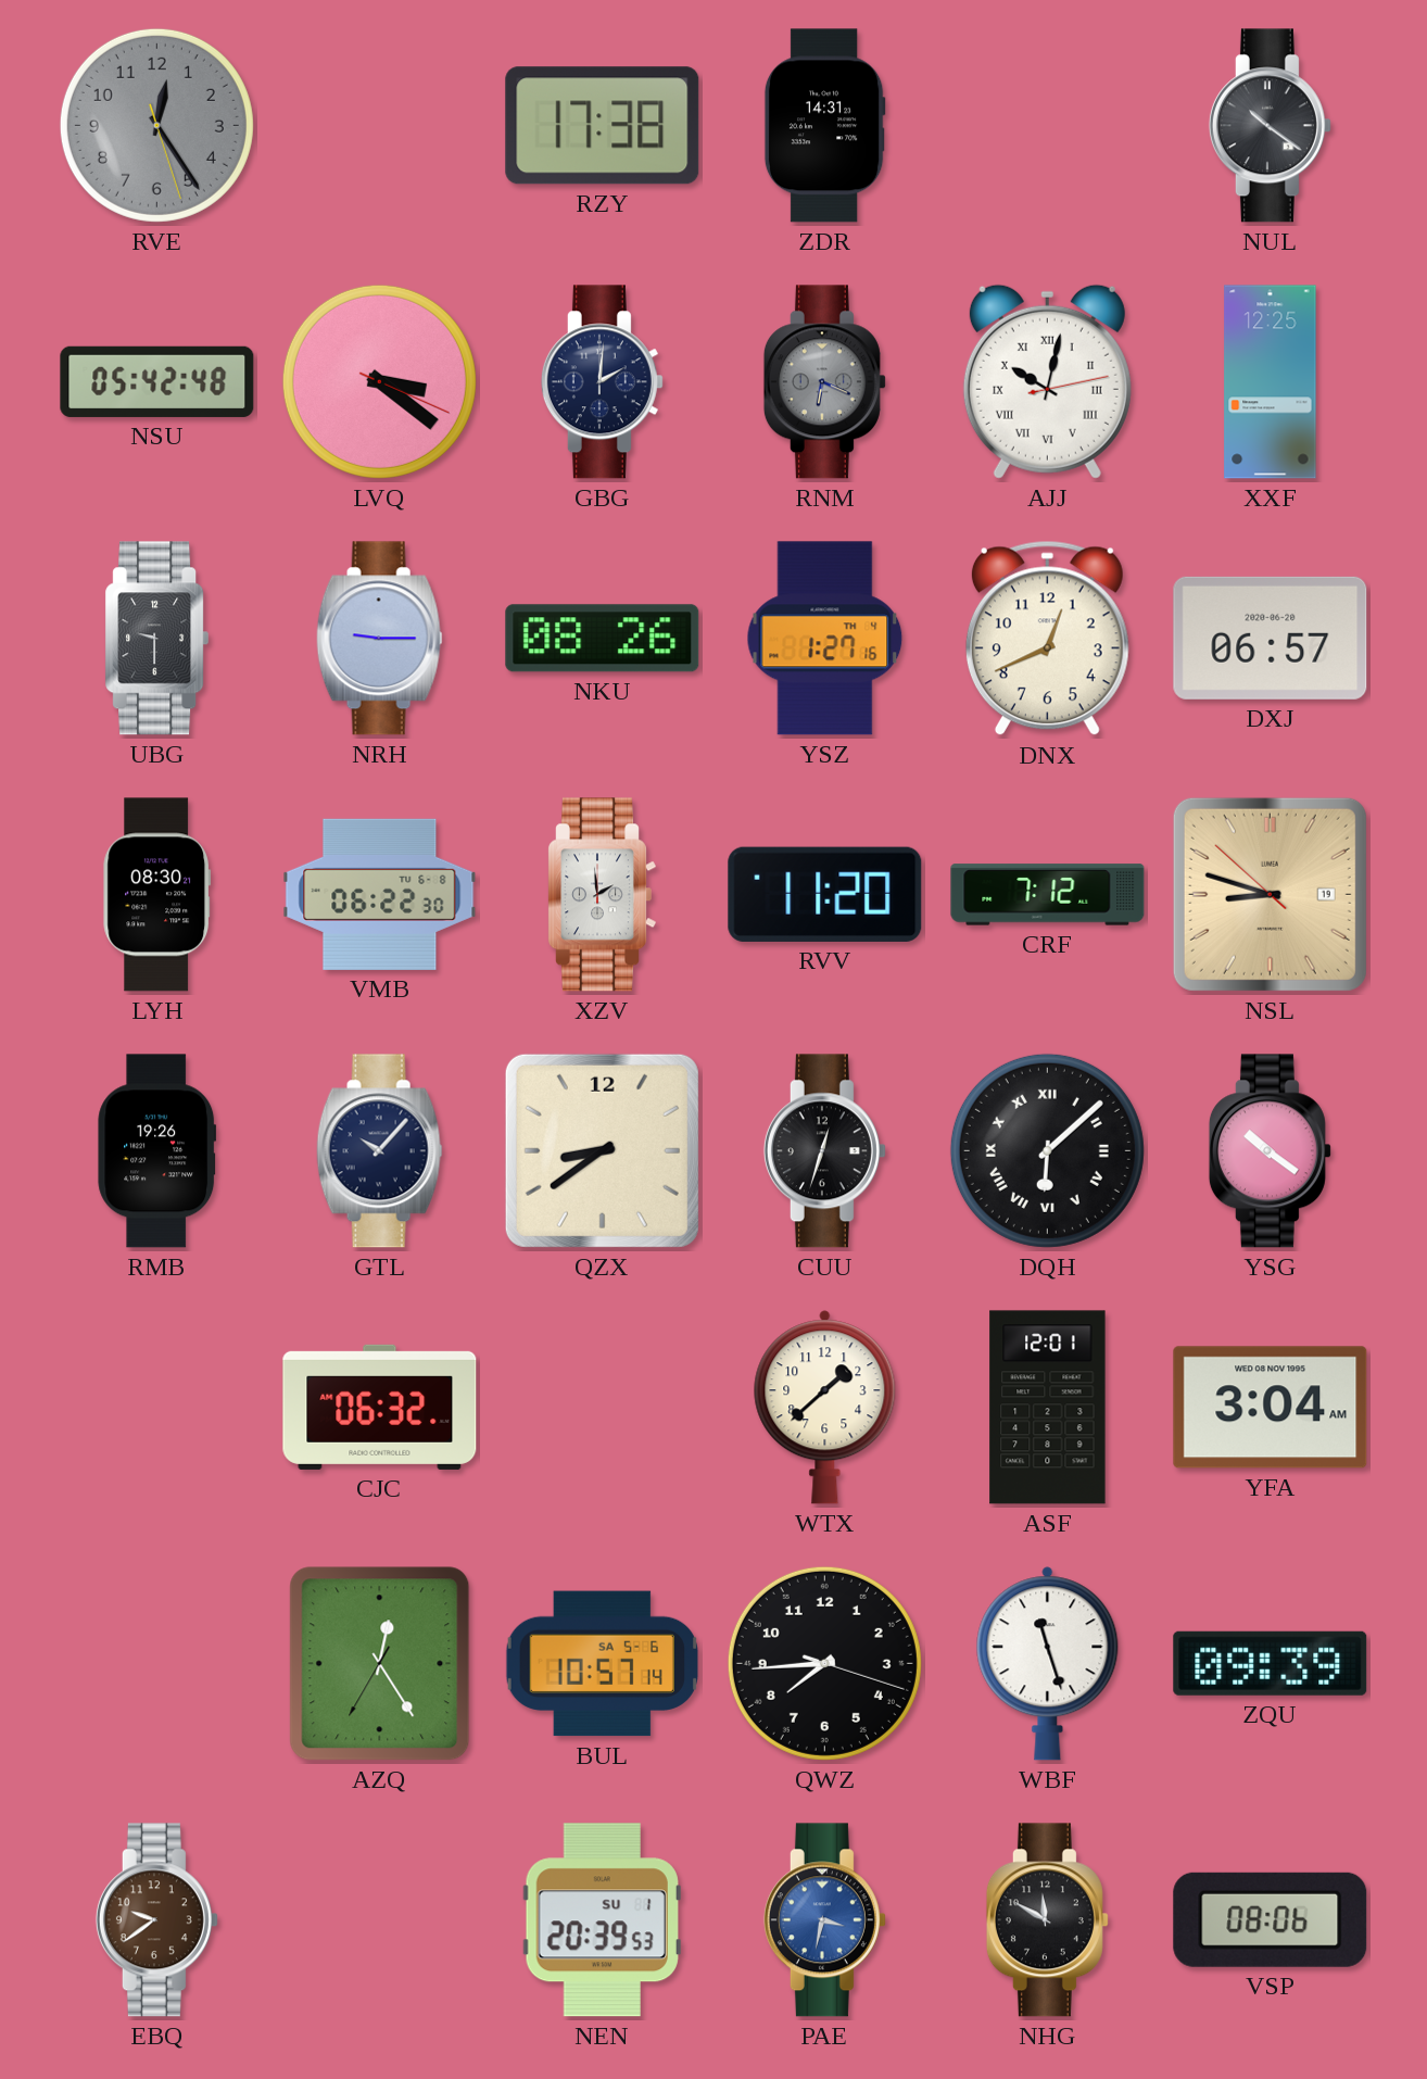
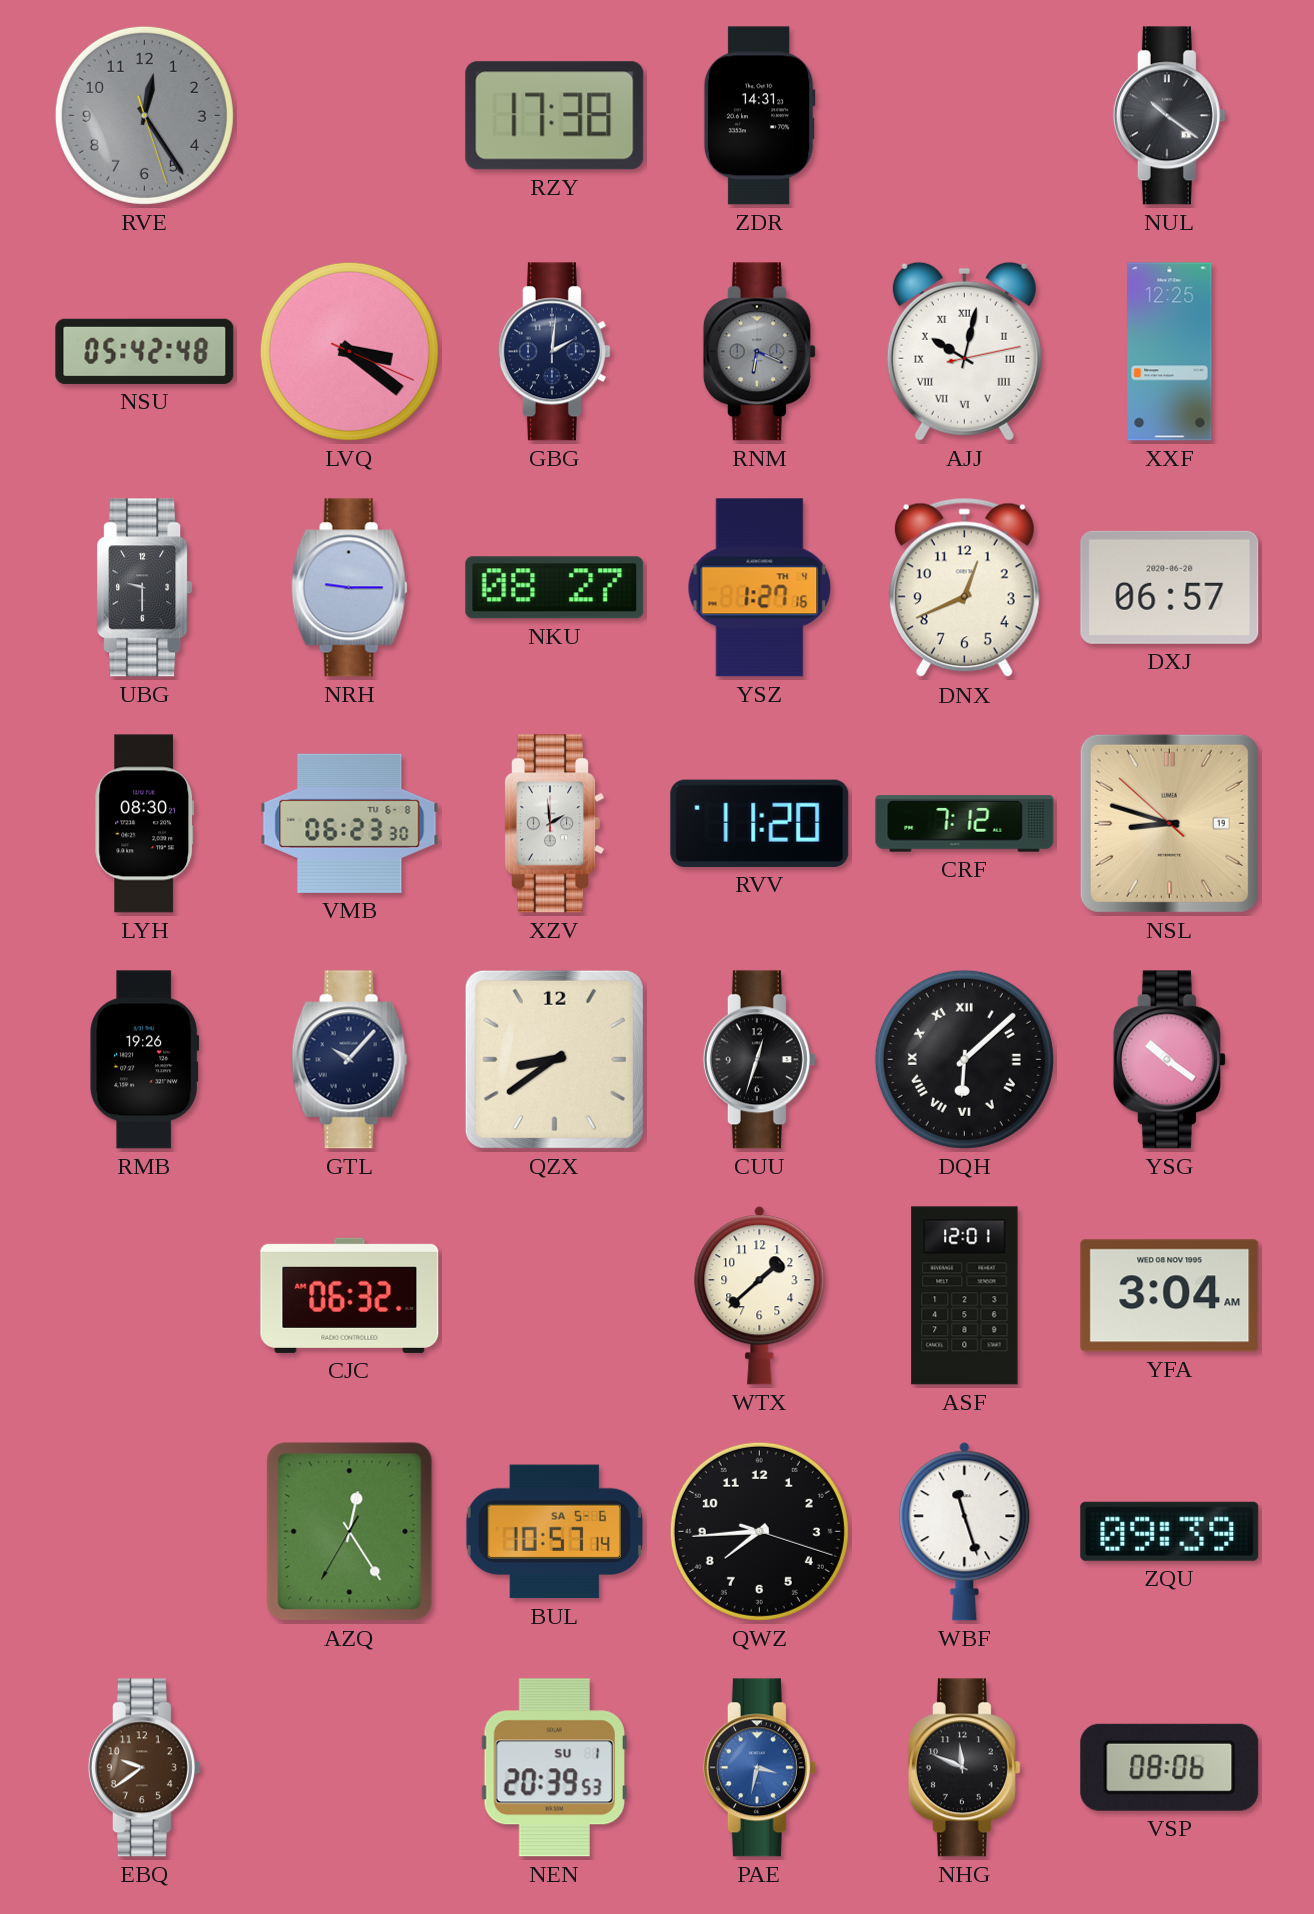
NKU: 08:26 -> 08:27
VMB: 06:22 -> 06:23
NHG: 11:50 -> 11:49
